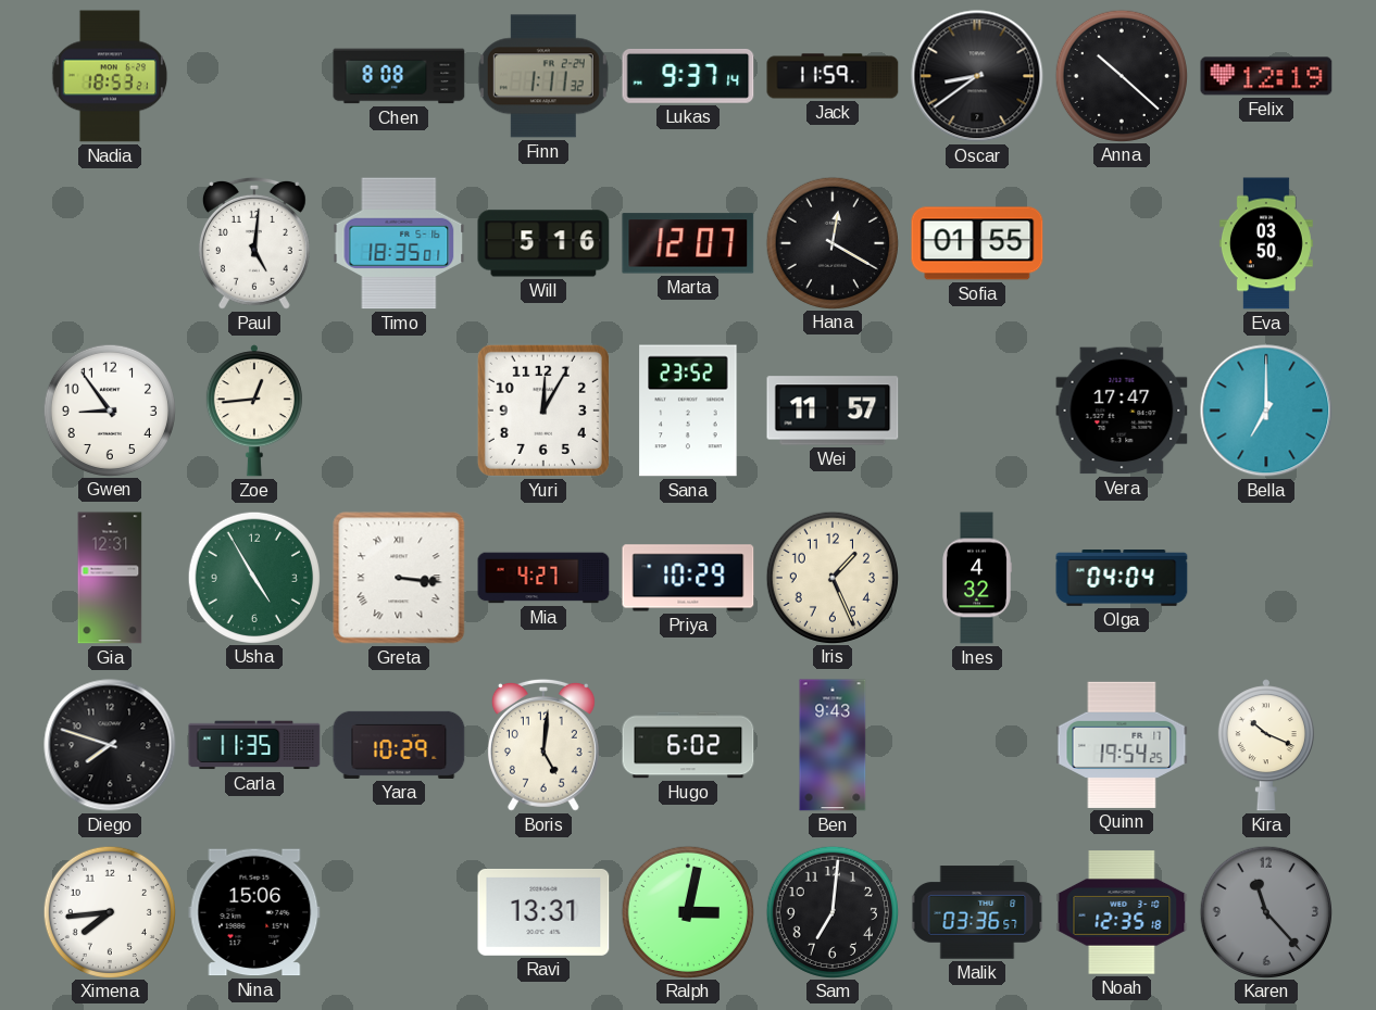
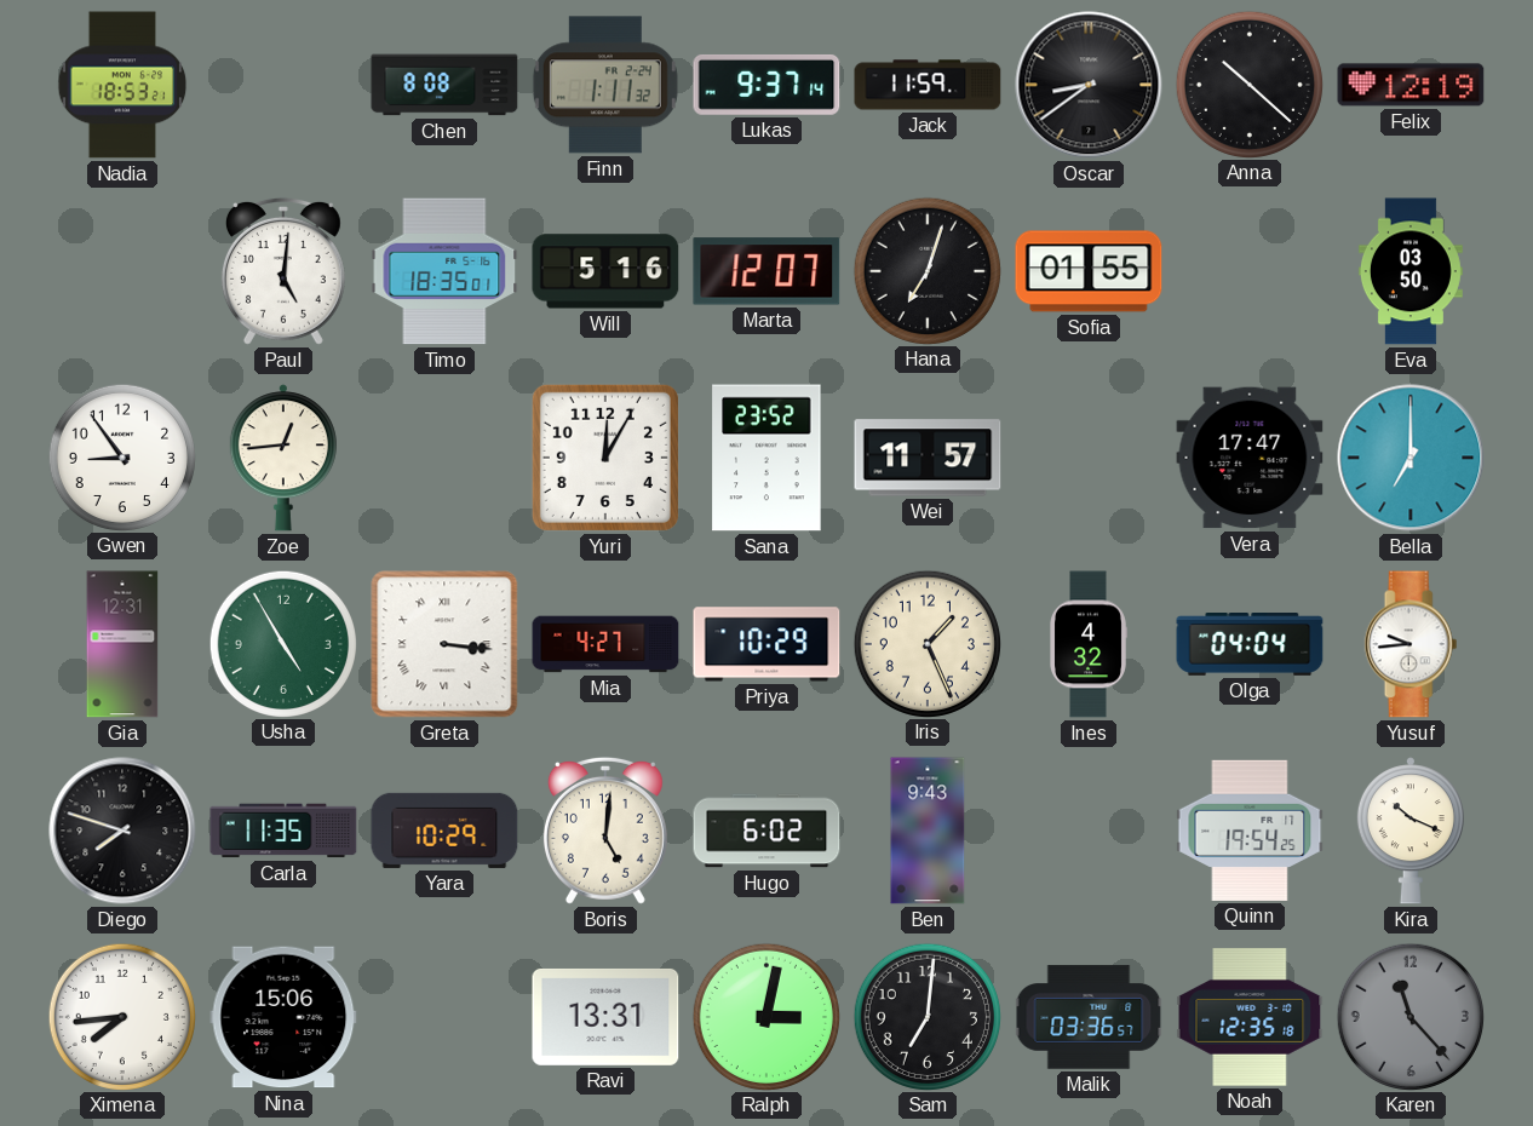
Hana: 12:20 -> 7:03
Yusuf: none -> 9:44
